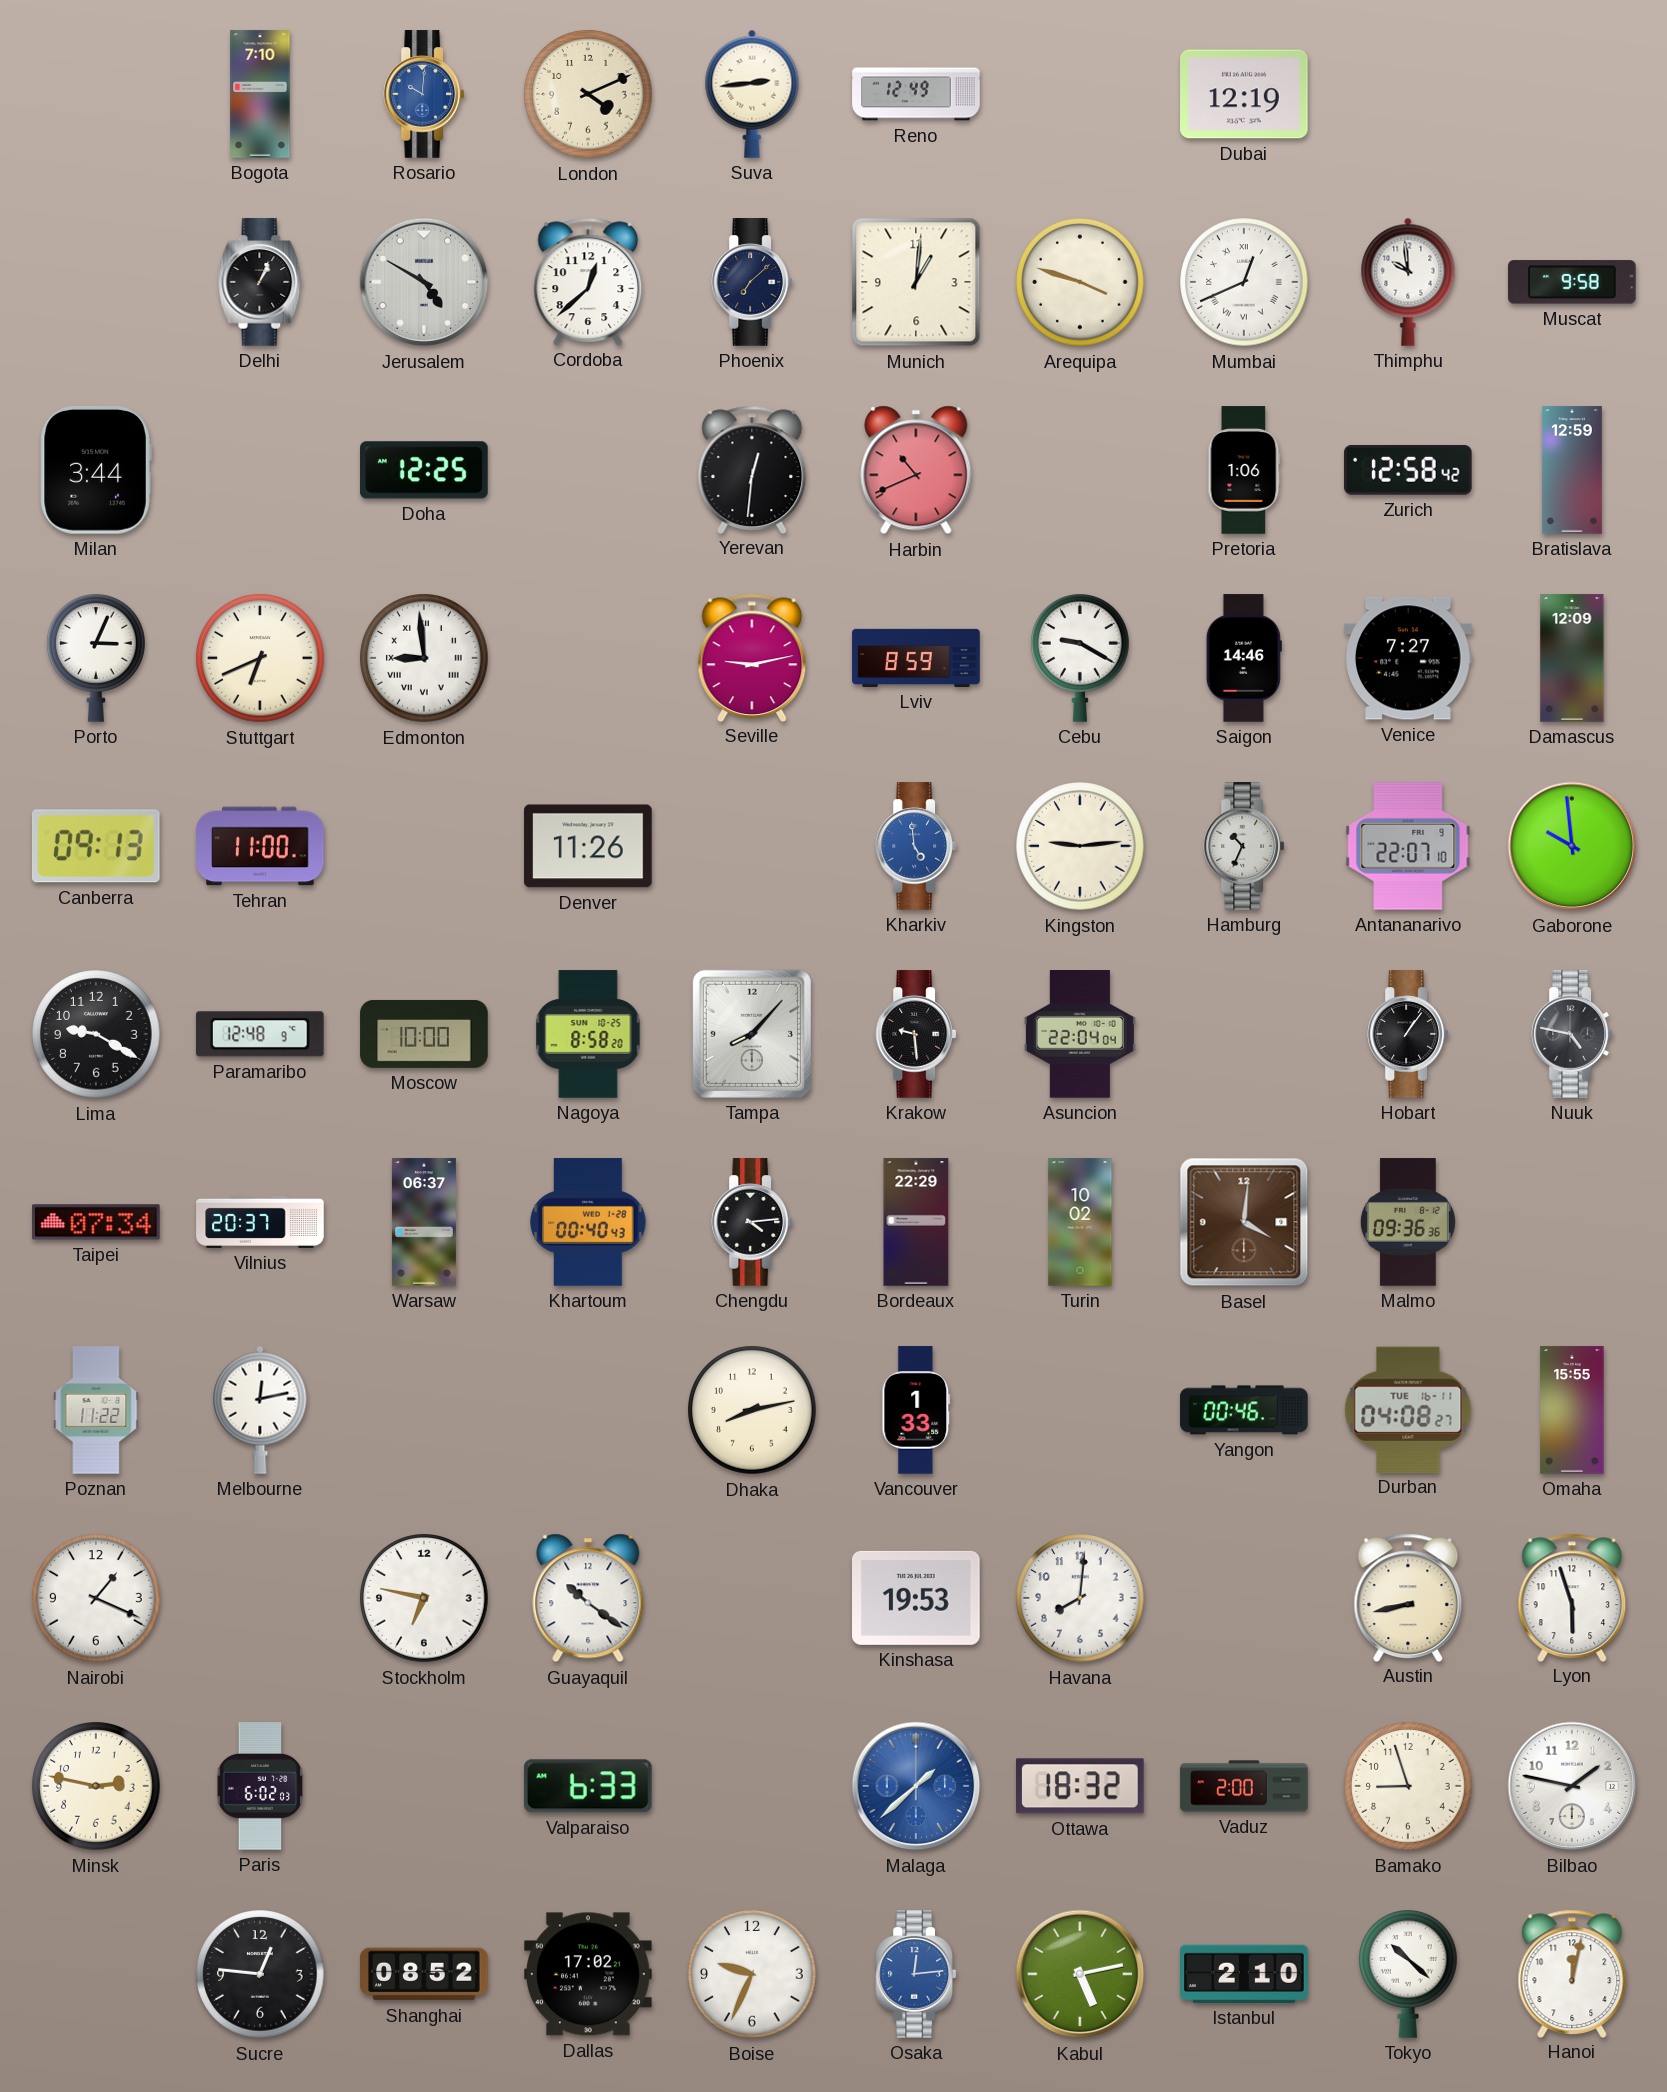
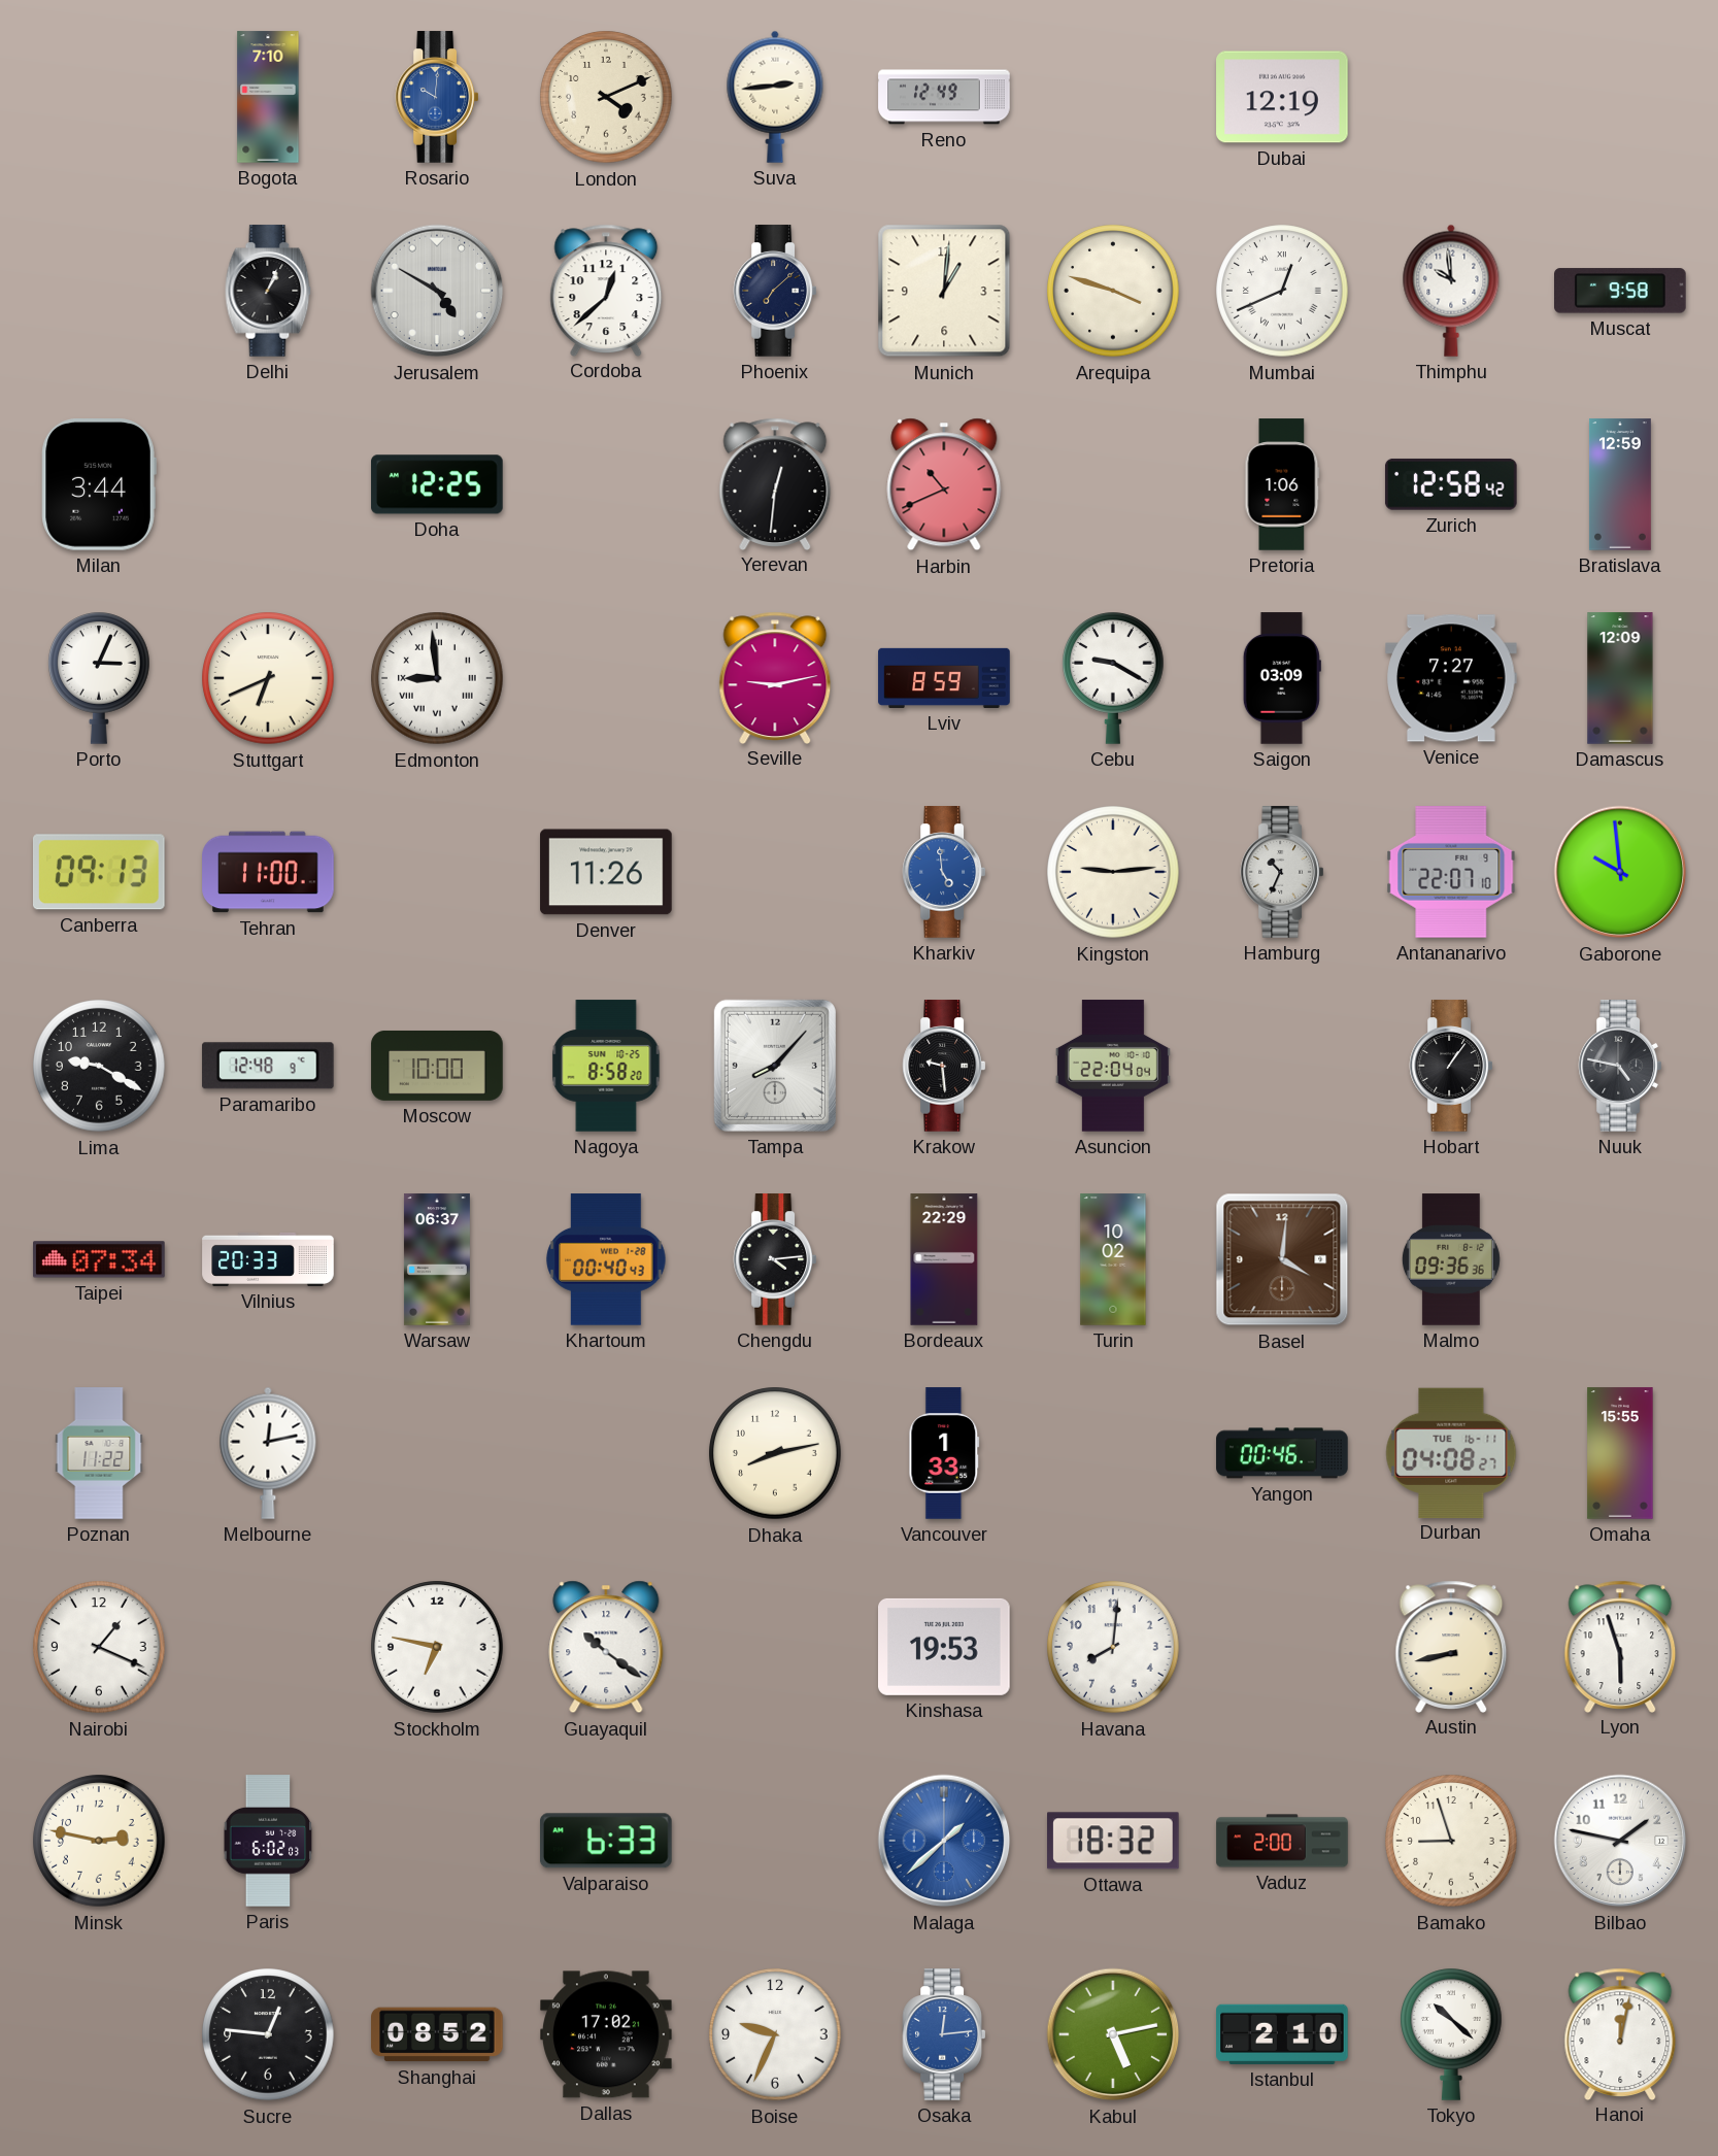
Saigon: 14:46 -> 03:09
Vilnius: 20:37 -> 20:33
